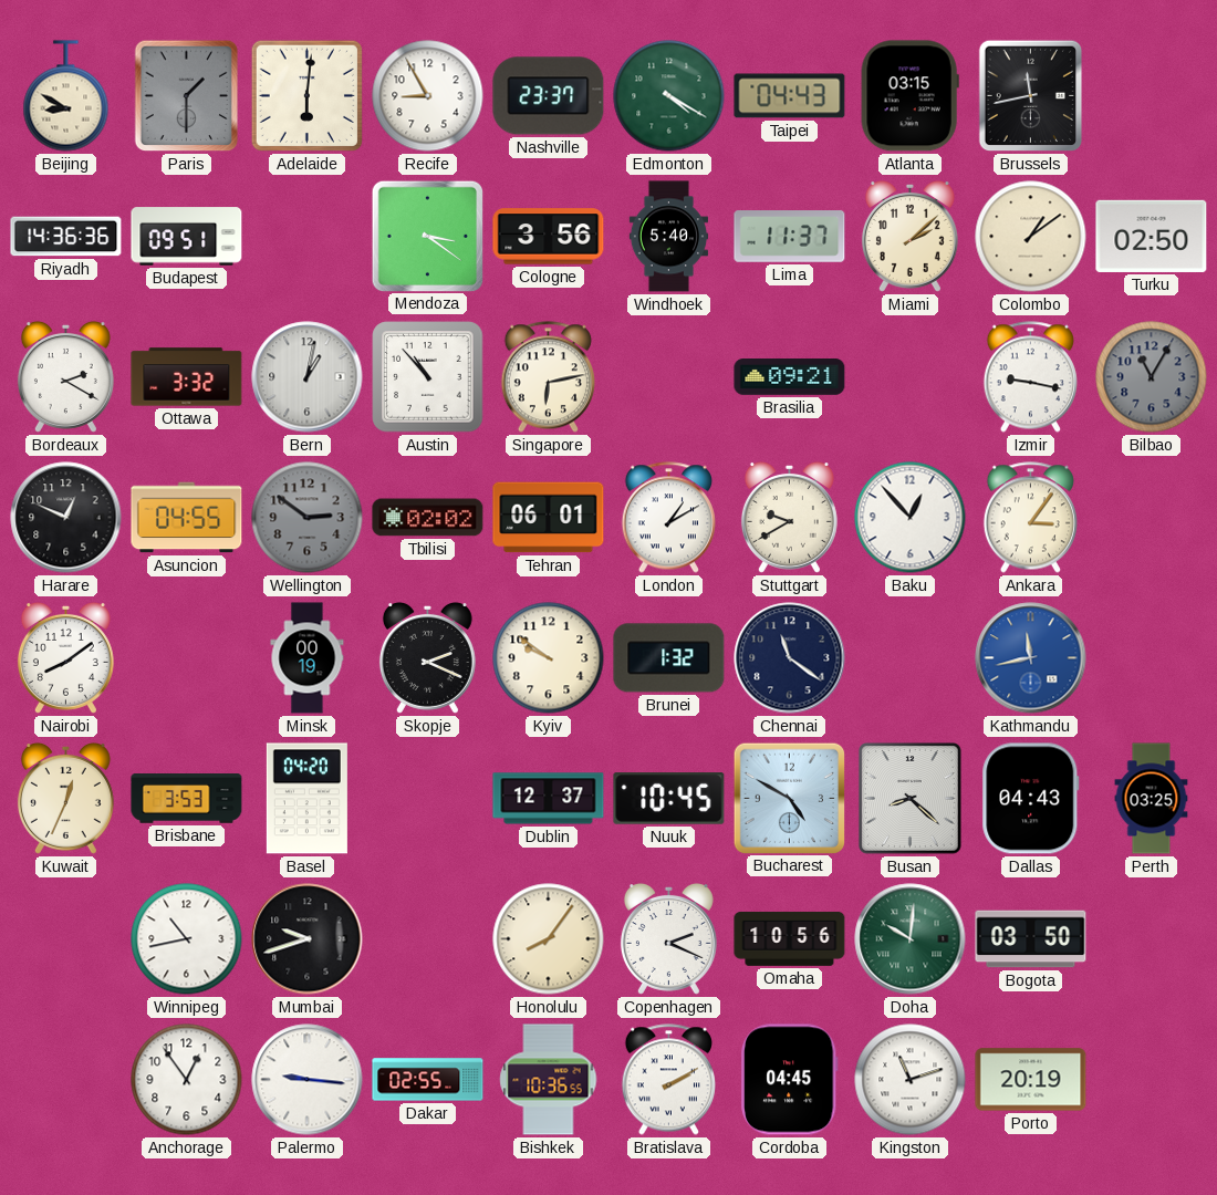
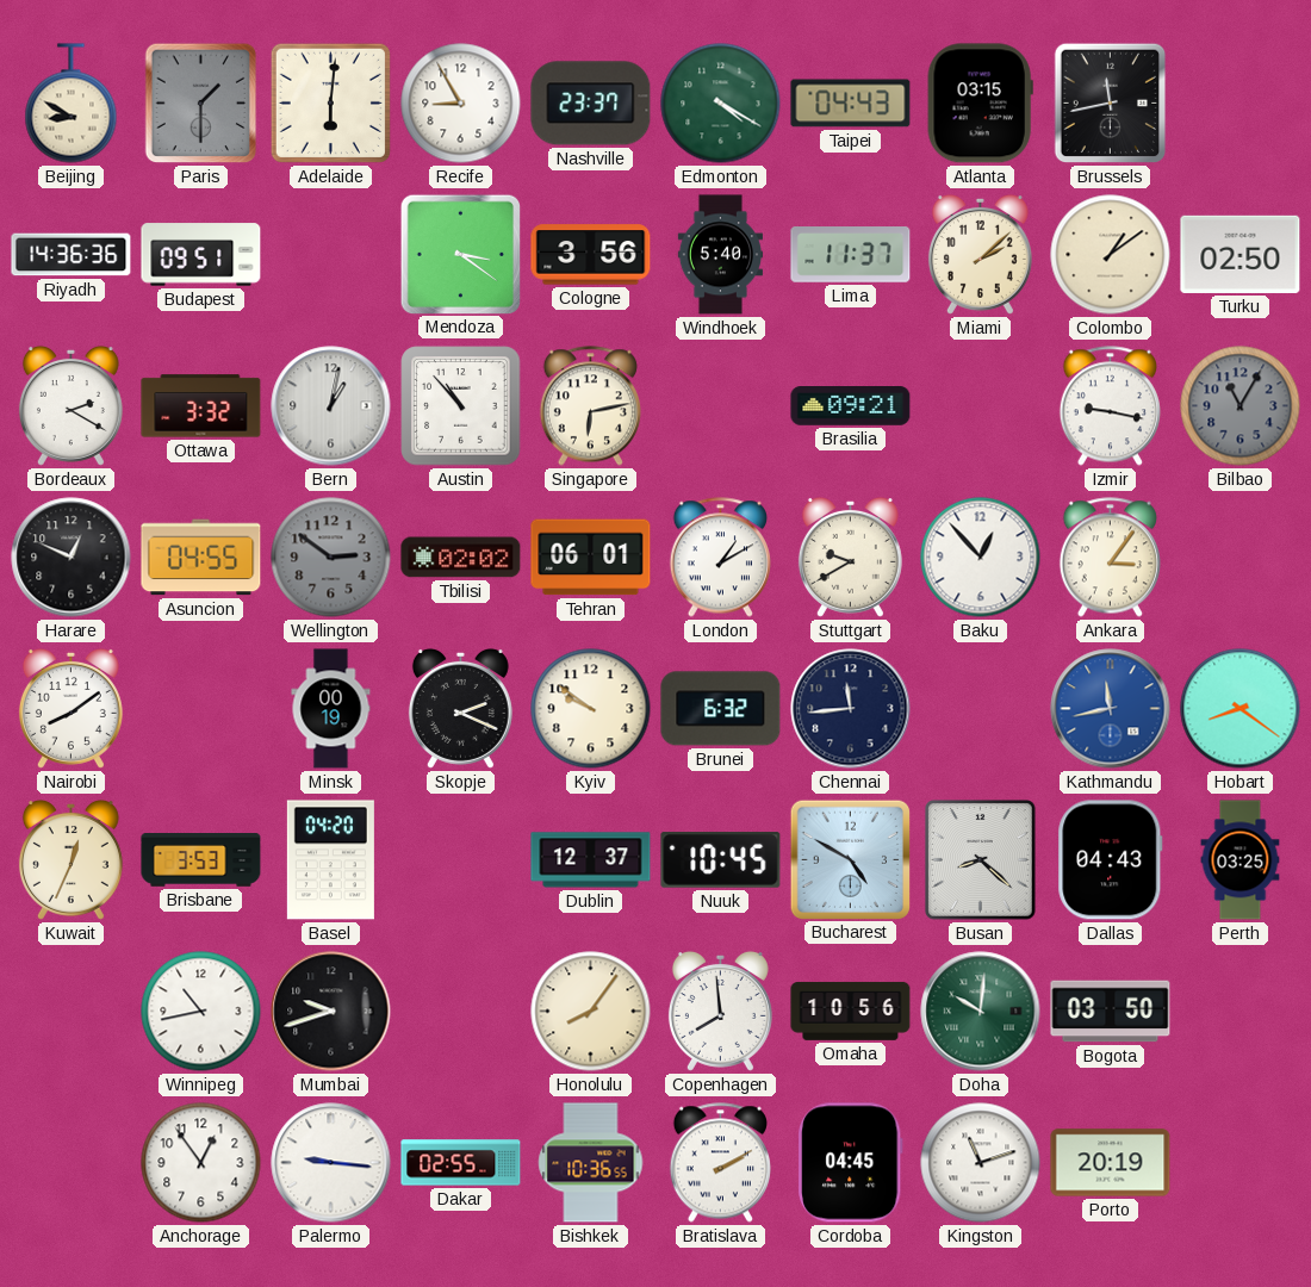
Brunei: 1:32 -> 6:32
Chennai: 11:21 -> 11:44
Hobart: none -> 8:21
Copenhagen: 2:19 -> 7:59
